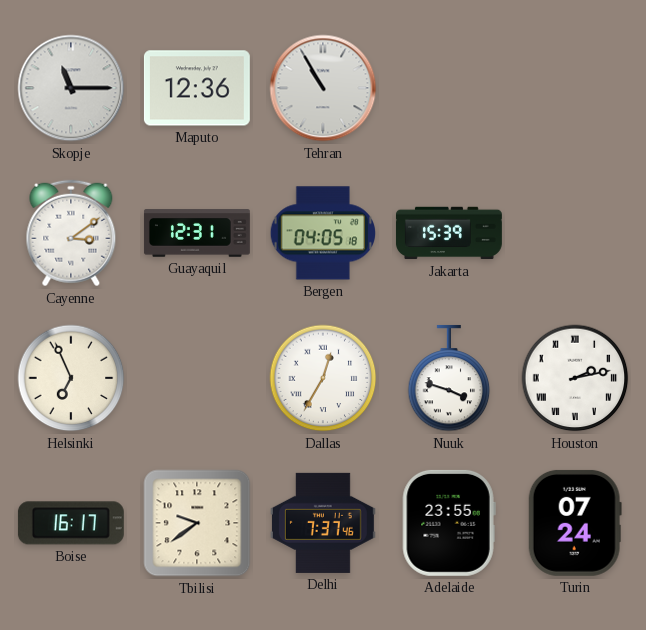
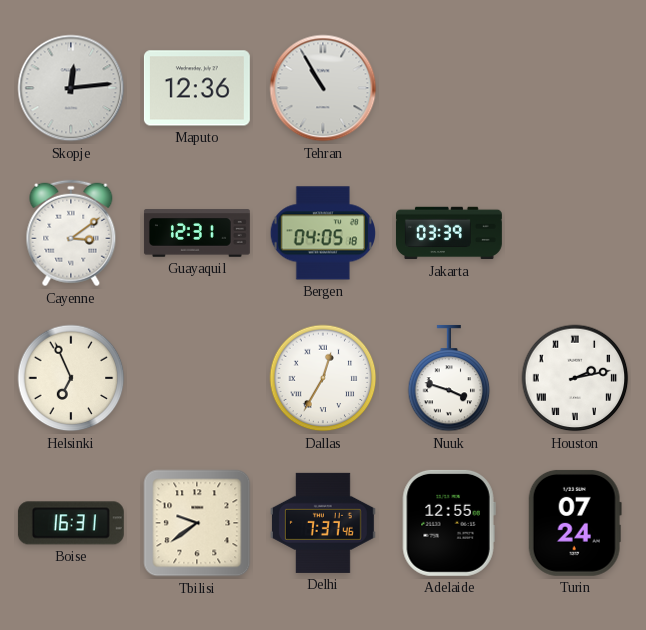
Skopje: 11:15 -> 12:14
Jakarta: 15:39 -> 03:39
Boise: 16:17 -> 16:31
Adelaide: 23:55 -> 12:55
